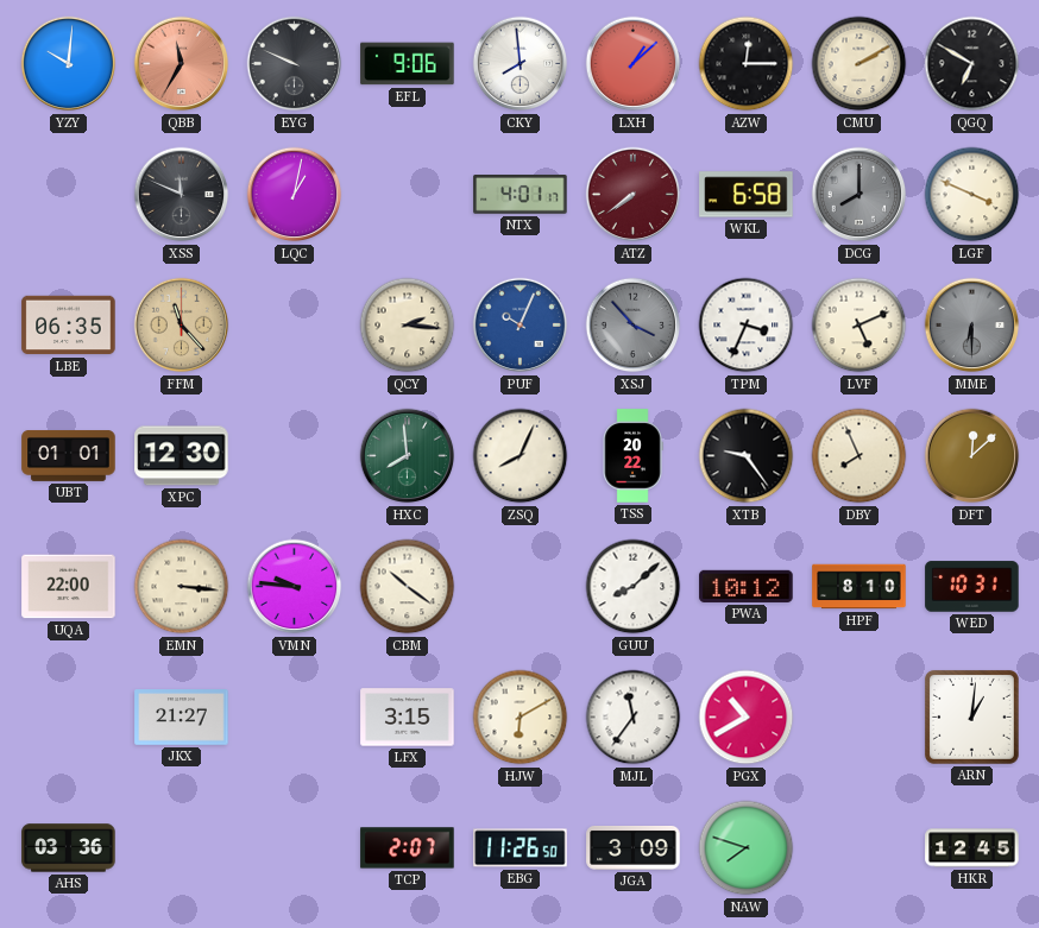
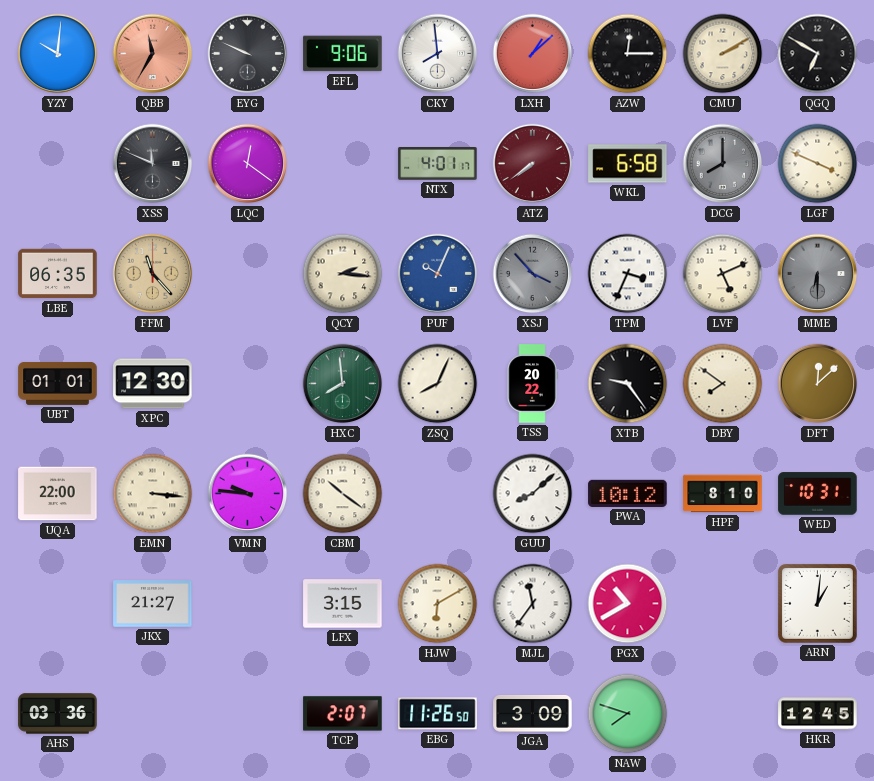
LQC: 1:02 -> 12:21
DBY: 7:56 -> 7:51
